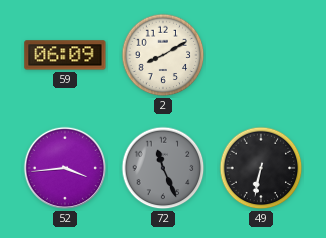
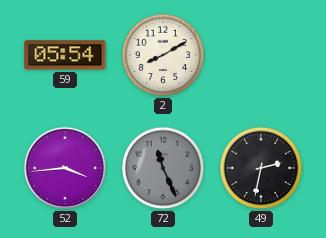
59: 06:09 -> 05:54
49: 6:32 -> 2:32
